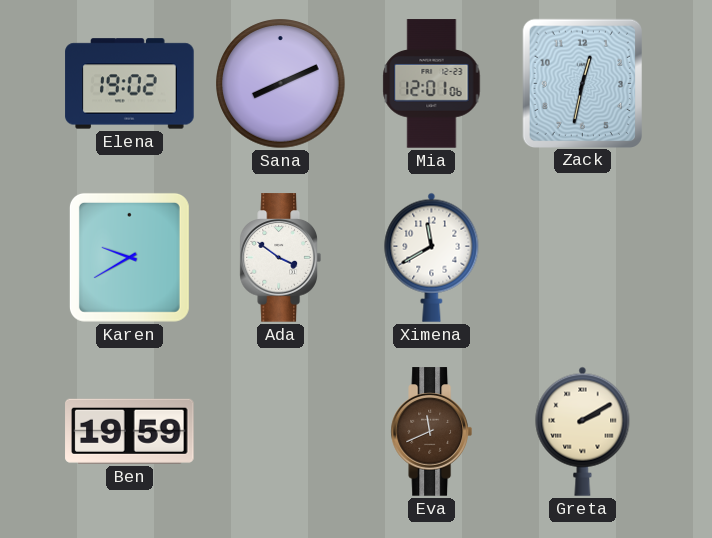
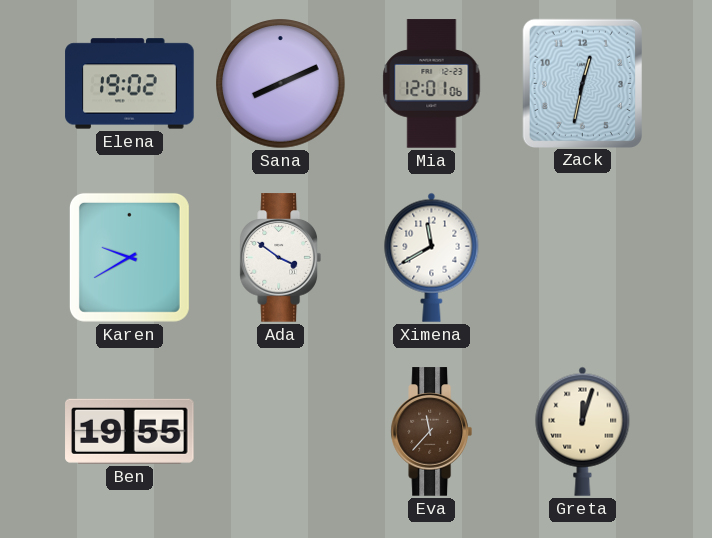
Ben: 19:59 -> 19:55
Eva: 11:41 -> 11:37
Greta: 2:10 -> 12:03
